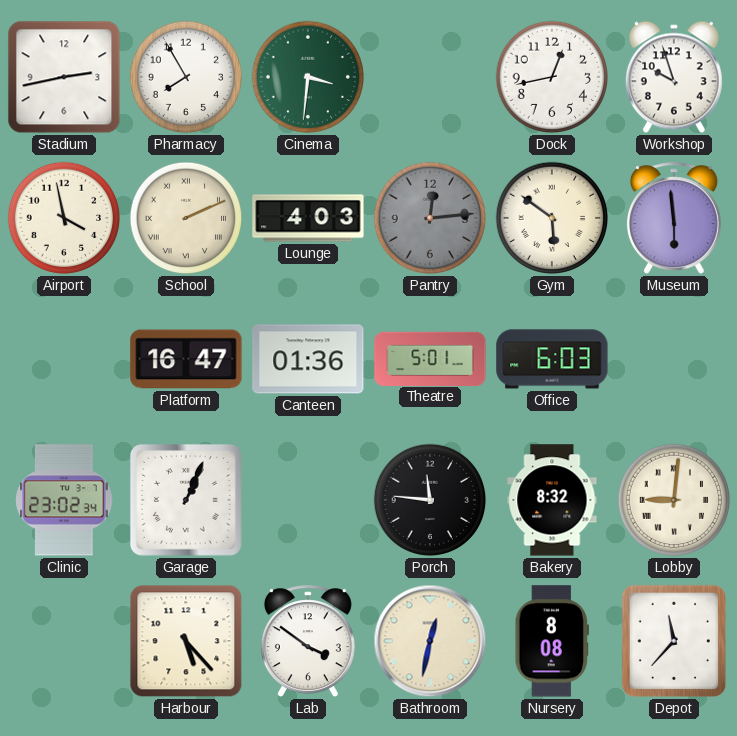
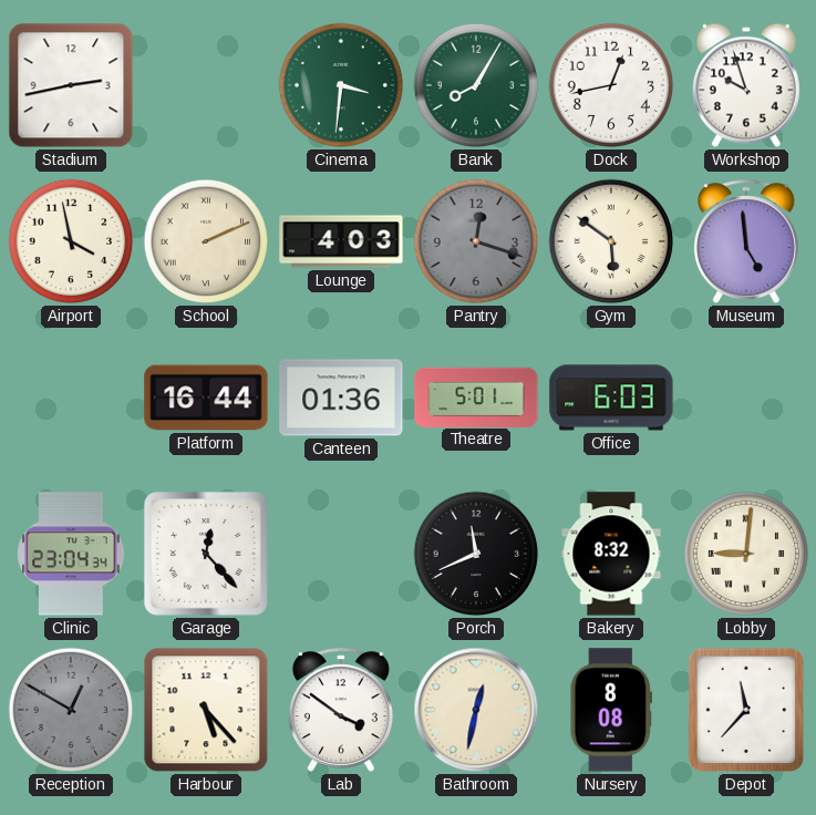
Pharmacy: 7:55 -> none
Bank: none -> 8:05
Pantry: 12:14 -> 12:18
Museum: 5:59 -> 4:59
Platform: 16:47 -> 16:44
Clinic: 23:02 -> 23:04
Garage: 1:04 -> 12:23
Porch: 11:46 -> 11:41
Reception: none -> 12:50
